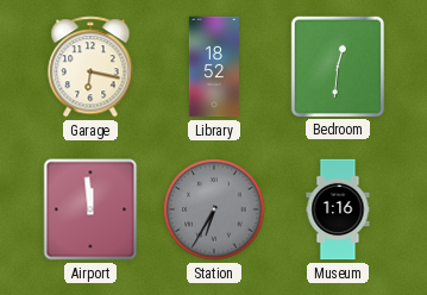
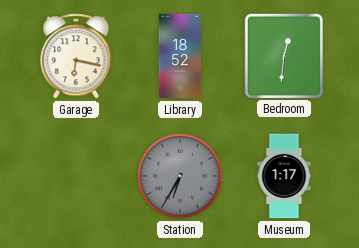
Airport: 11:59 -> none
Museum: 1:16 -> 1:17
